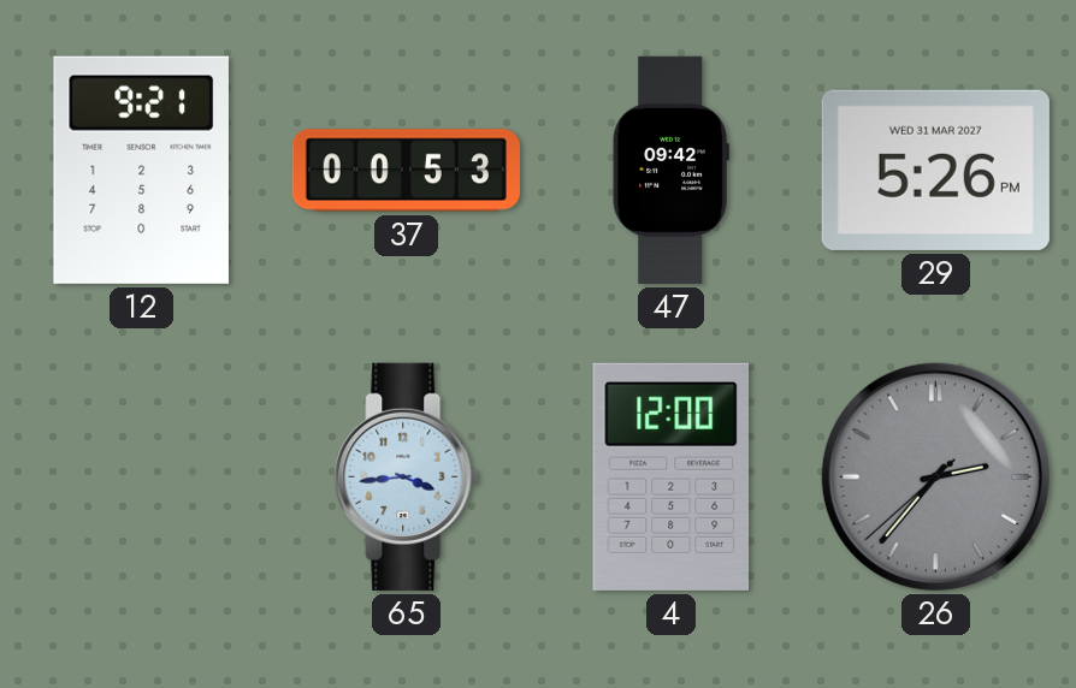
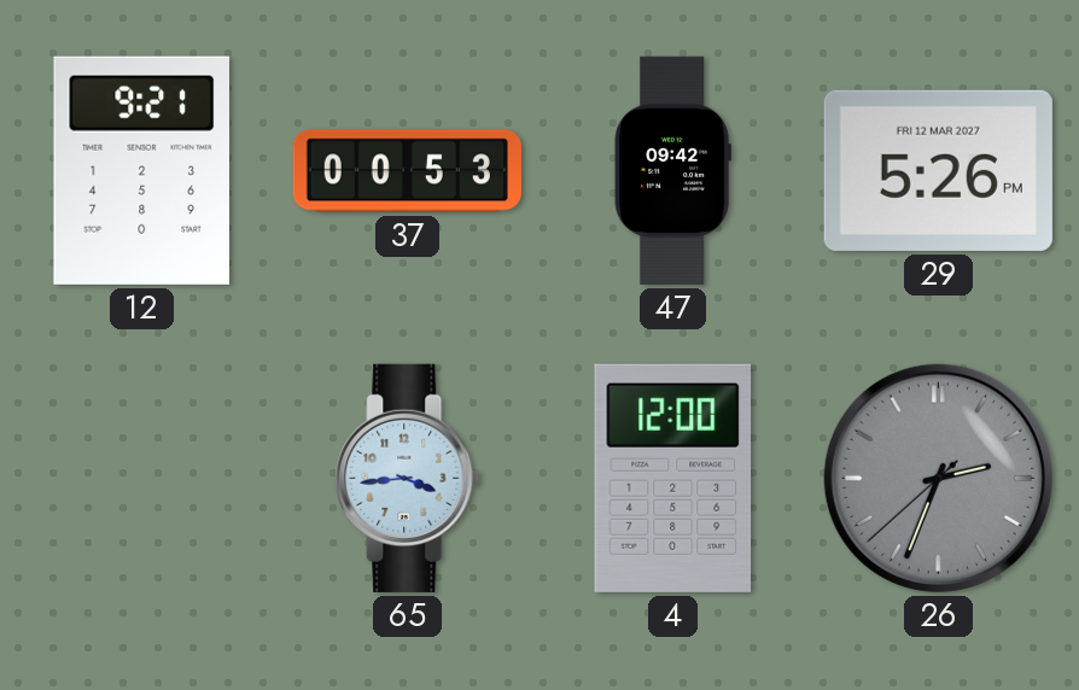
29 date: WED 31 MAR 2027 -> FRI 12 MAR 2027
26: 2:36 -> 2:33
